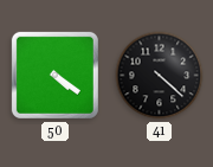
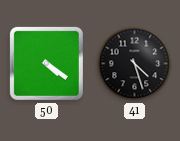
41: 4:22 -> 4:27
